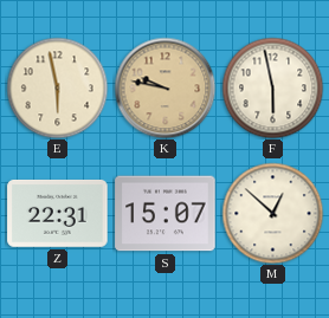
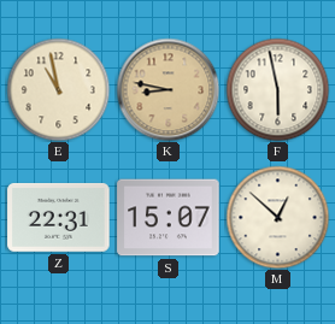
E: 5:58 -> 10:58
K: 9:47 -> 8:47
